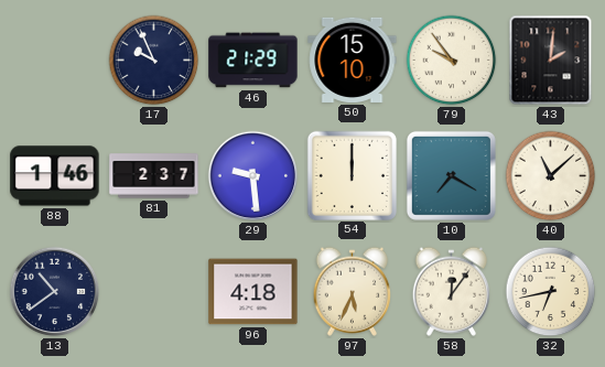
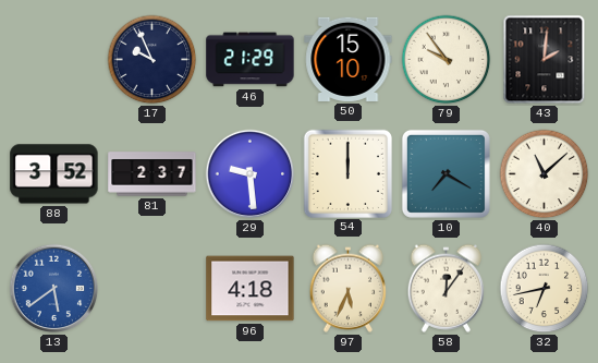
88: 1:46 -> 3:52
13: 10:39 -> 5:39
13 dial: navy -> blue
